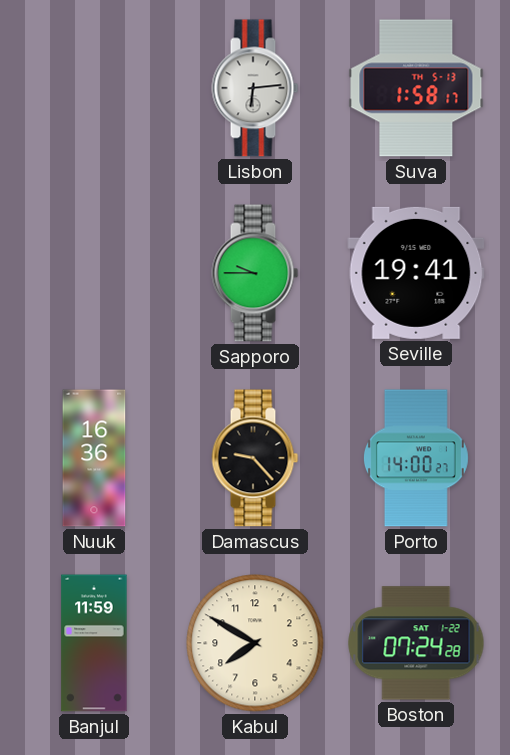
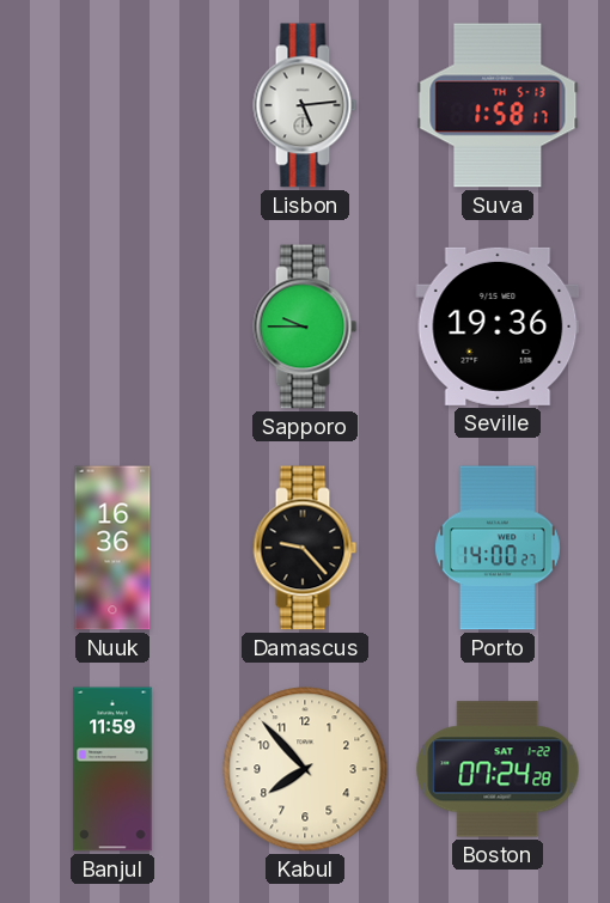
Lisbon: 6:14 -> 5:14
Seville: 19:41 -> 19:36
Kabul: 7:50 -> 7:53
